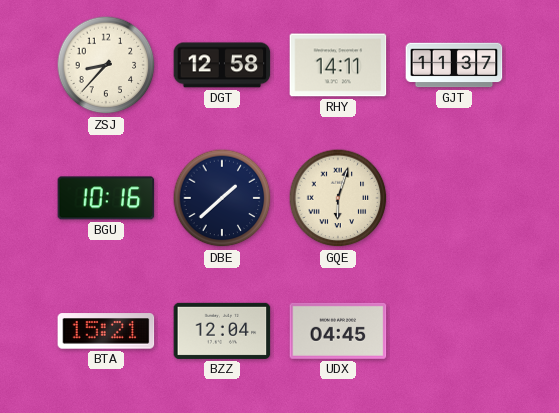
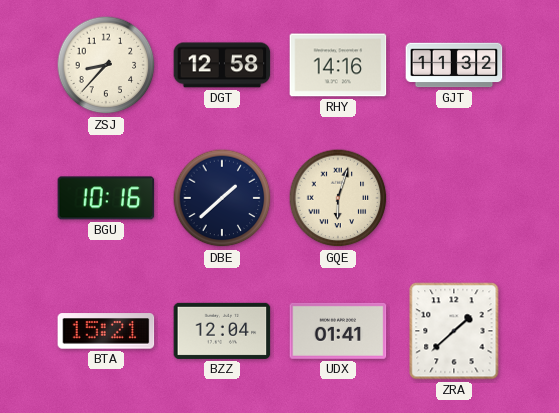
RHY: 14:11 -> 14:16
GJT: 11:37 -> 11:32
UDX: 04:45 -> 01:41
ZRA: none -> 1:38
